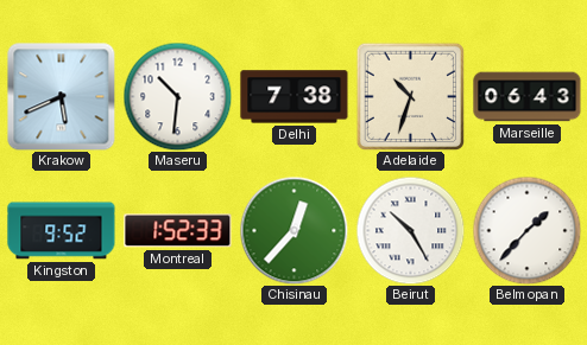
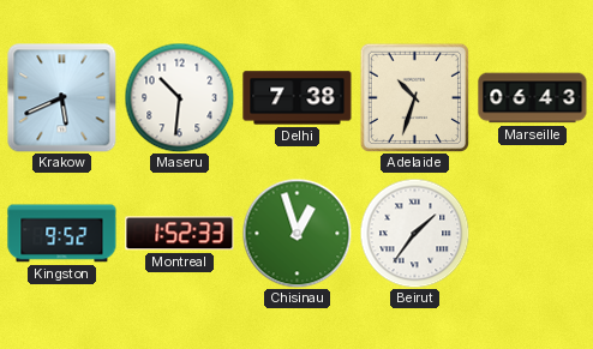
Chisinau: 12:37 -> 12:57
Beirut: 10:25 -> 1:36
Belmopan: 1:37 -> none
